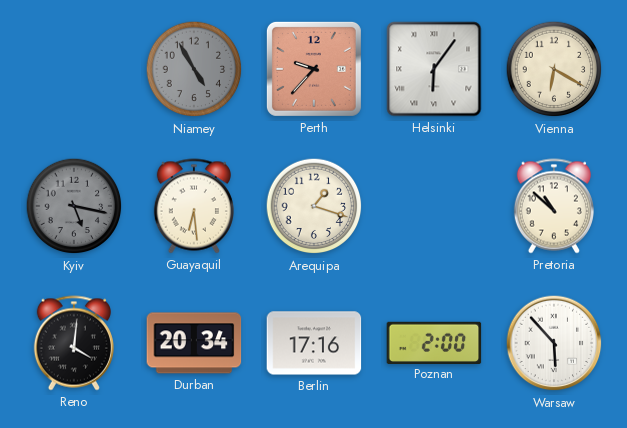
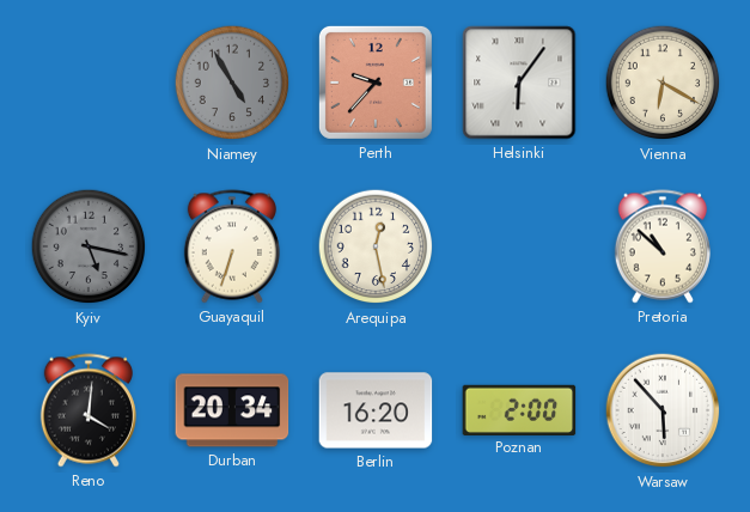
Guayaquil: 6:29 -> 6:33
Arequipa: 1:18 -> 12:28
Berlin: 17:16 -> 16:20
